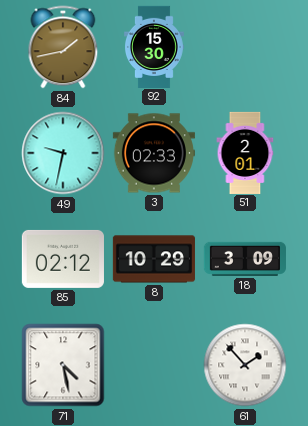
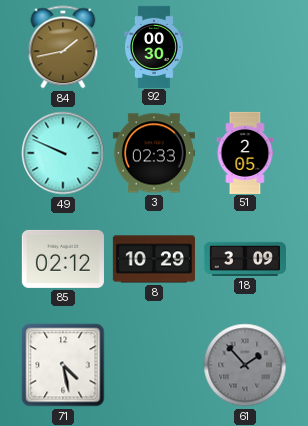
92: 15:30 -> 00:30
49: 9:32 -> 9:49
51: 2:01 -> 2:05
61 dial: white -> grey
